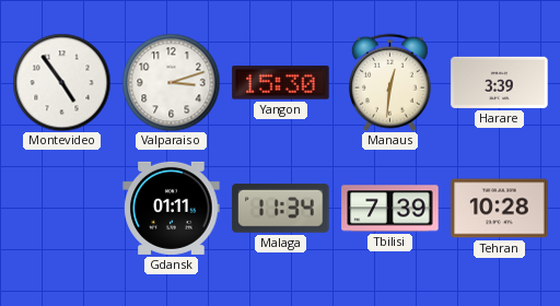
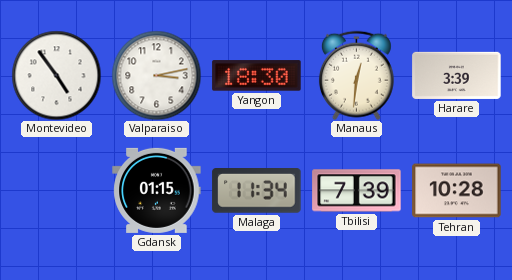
Valparaiso: 3:12 -> 3:13
Yangon: 15:30 -> 18:30
Gdansk: 01:11 -> 01:15
